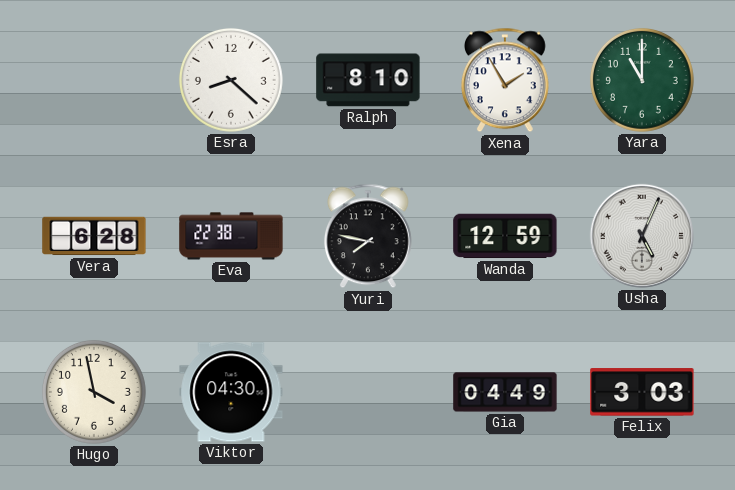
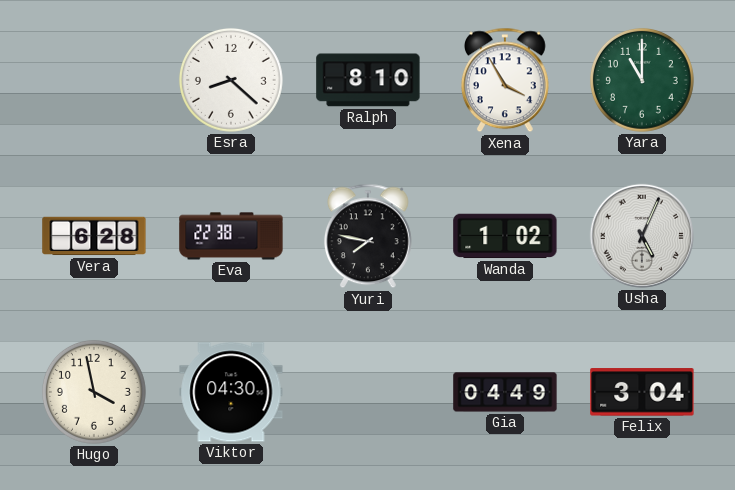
Xena: 1:55 -> 3:55
Wanda: 12:59 -> 1:02
Felix: 3:03 -> 3:04
